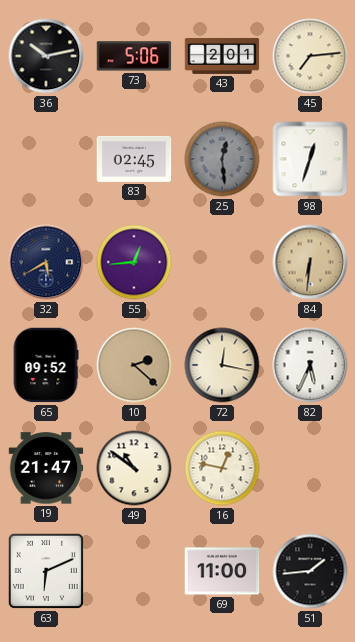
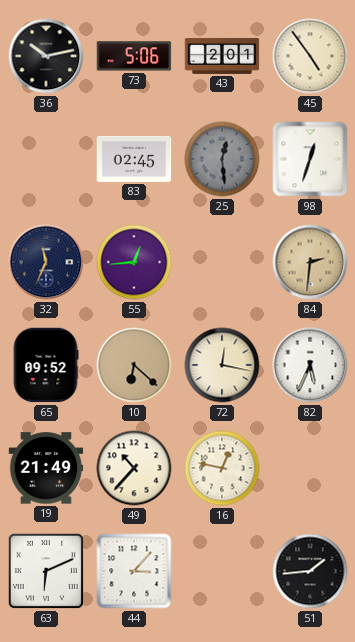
45: 7:14 -> 4:54
32: 5:40 -> 11:34
84: 6:31 -> 2:31
10: 2:22 -> 6:22
19: 21:47 -> 21:49
49: 10:51 -> 10:37
44: none -> 3:07
69: 11:00 -> none
